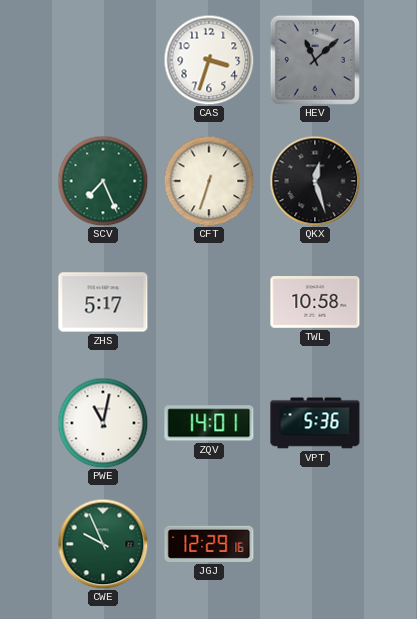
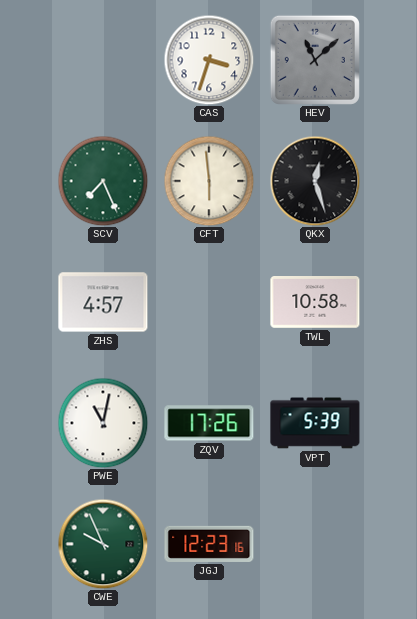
CFT: 6:33 -> 5:59
ZHS: 5:17 -> 4:57
ZQV: 14:01 -> 17:26
VPT: 5:36 -> 5:39
JGJ: 12:29 -> 12:23
